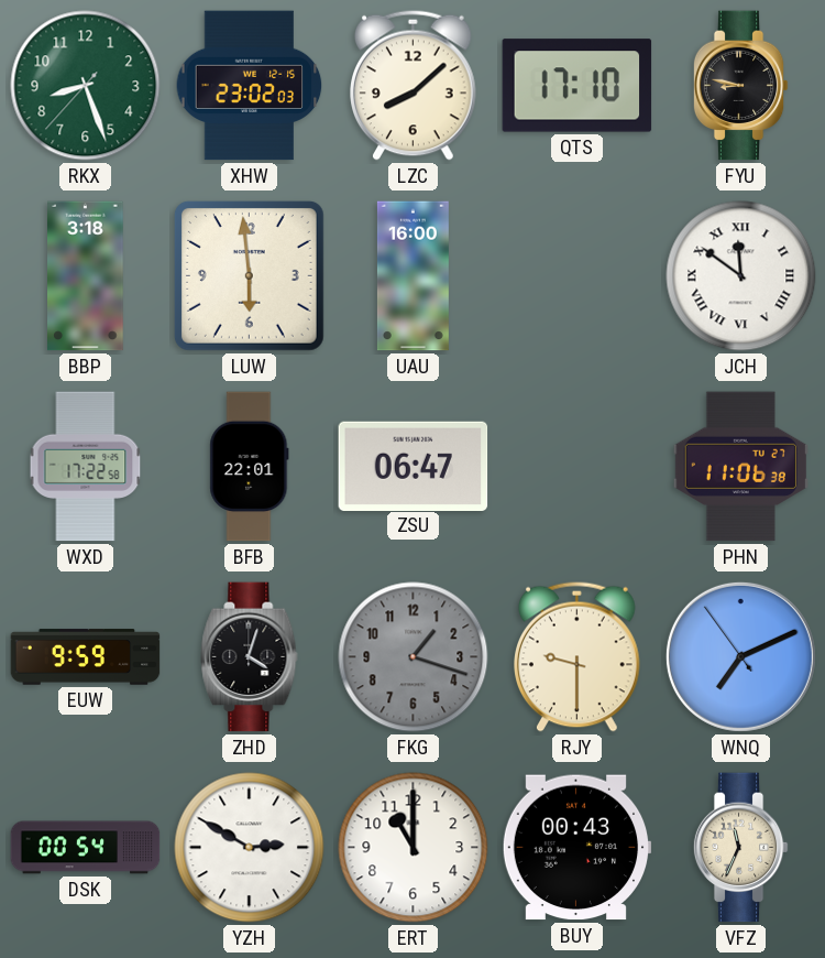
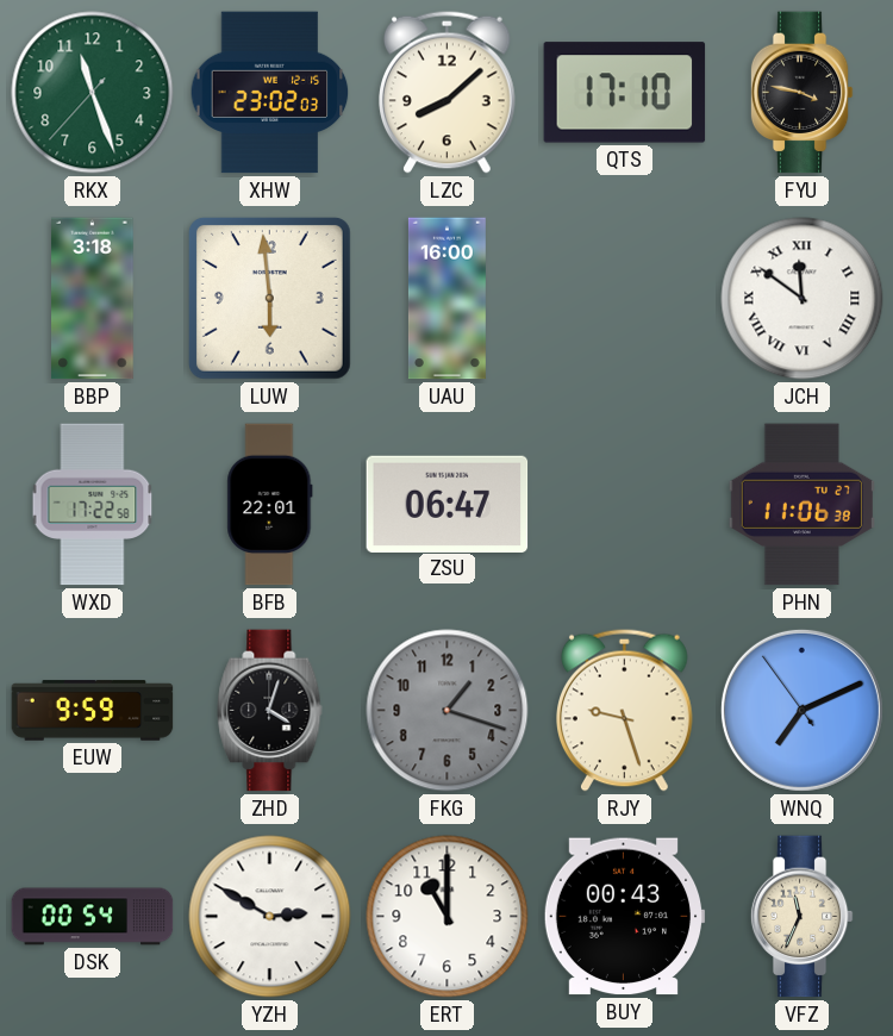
RKX: 8:26 -> 11:26
FYU: 8:47 -> 3:47
RJY: 9:30 -> 9:27
